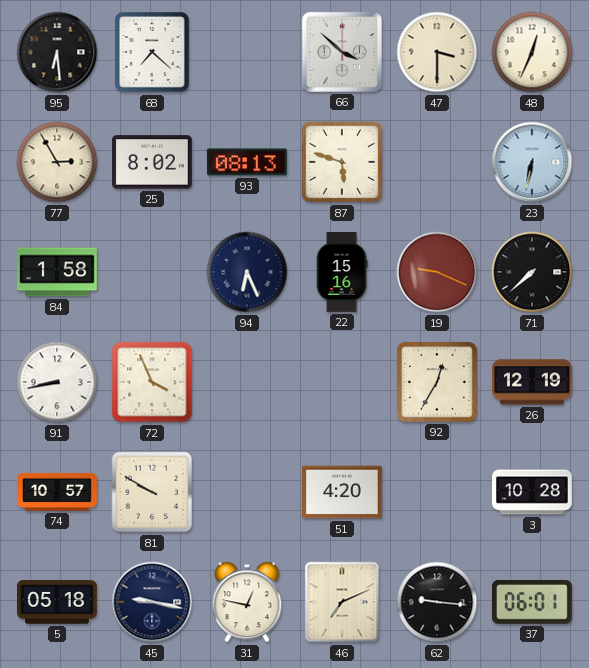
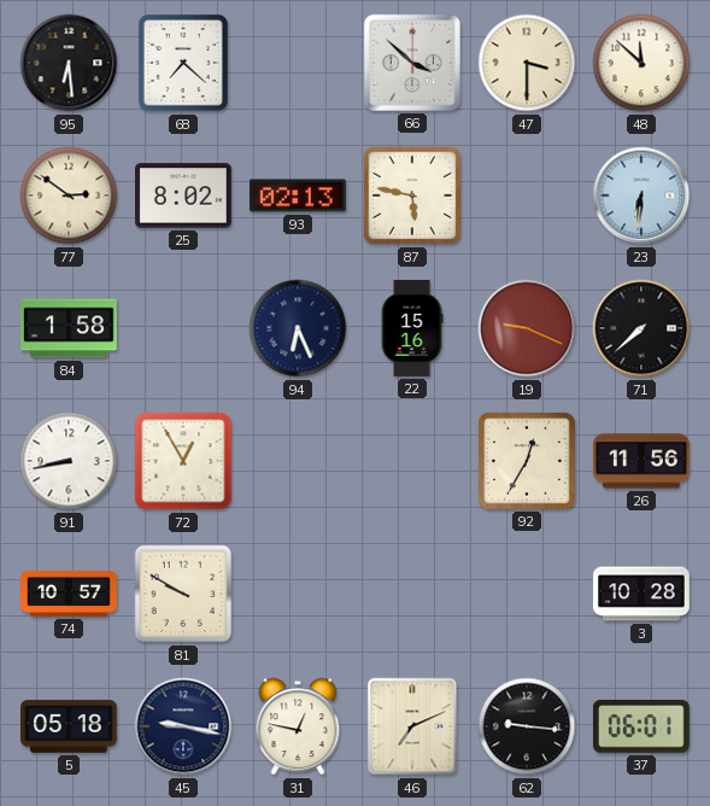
48: 12:34 -> 11:52
77: 2:55 -> 2:51
93: 08:13 -> 02:13
87: 5:48 -> 5:47
23: 6:32 -> 6:31
72: 3:56 -> 12:55
26: 12:19 -> 11:56
51: 4:20 -> none
